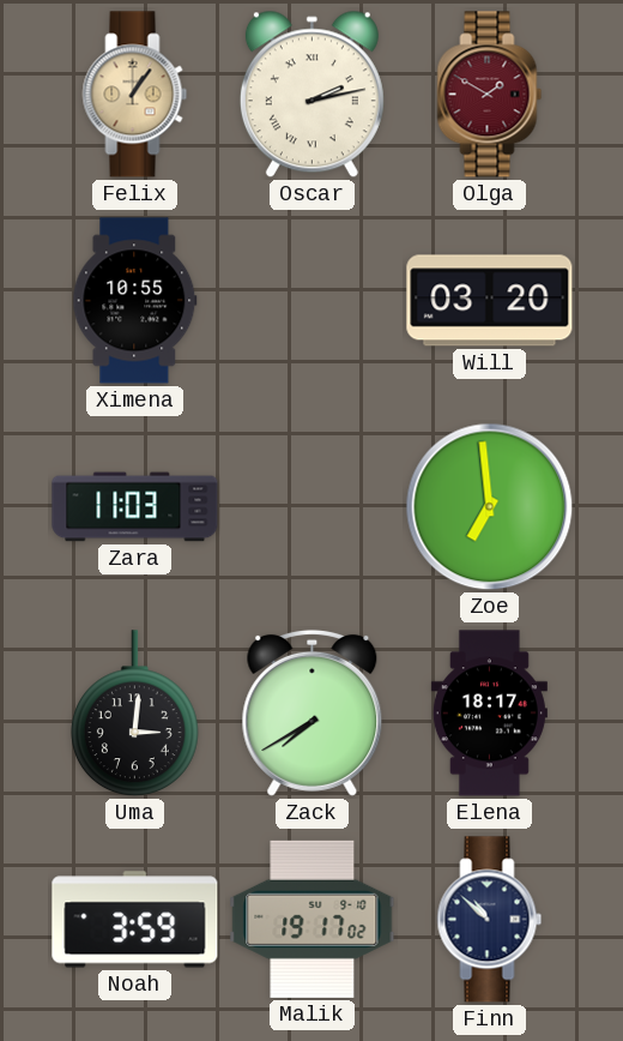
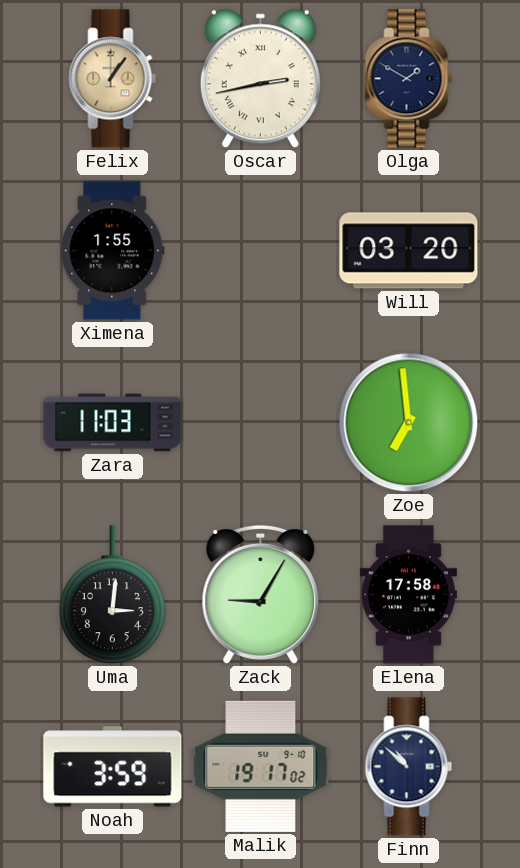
Oscar: 2:13 -> 2:43
Olga dial: burgundy -> navy
Ximena: 10:55 -> 1:55
Zack: 7:40 -> 9:05
Elena: 18:17 -> 17:58
